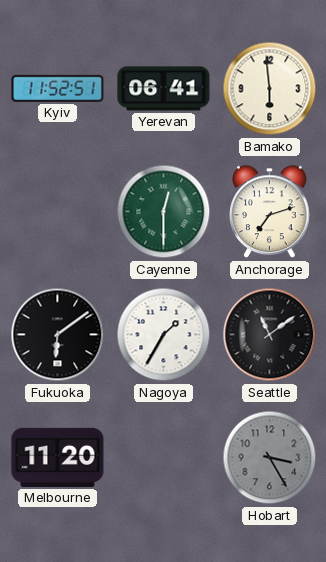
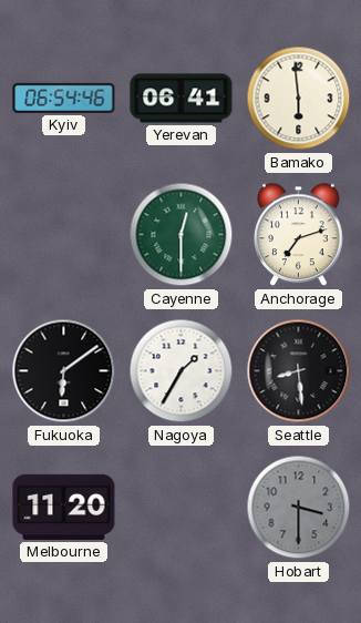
Kyiv: 11:52 -> 06:54
Seattle: 11:09 -> 8:29
Hobart: 3:25 -> 3:30
